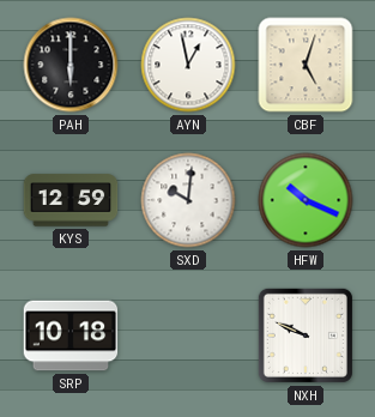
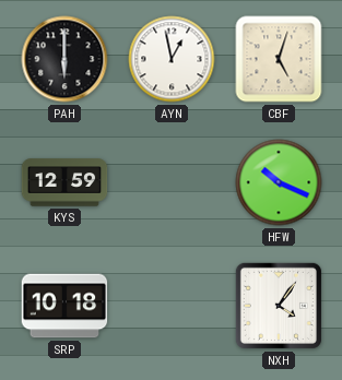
SXD: 10:01 -> none
NXH: 9:49 -> 4:06
